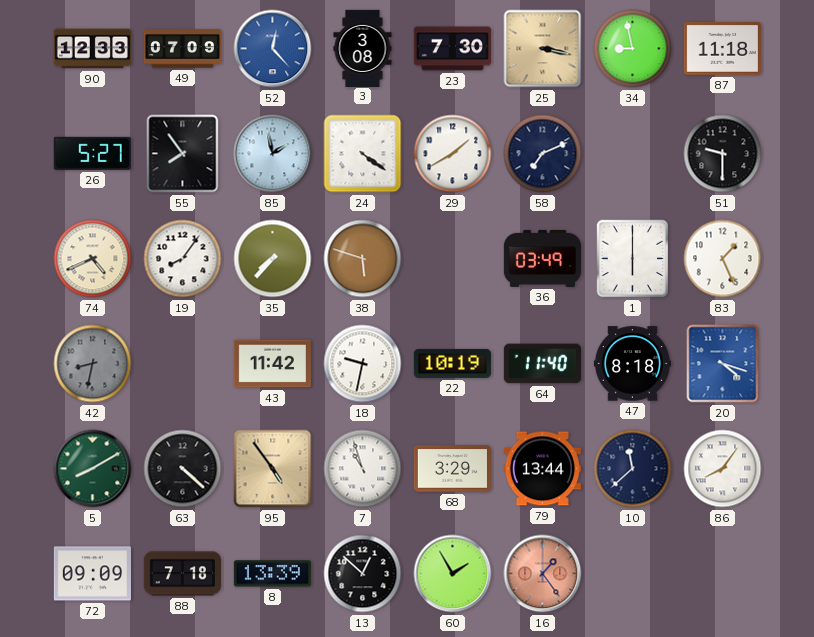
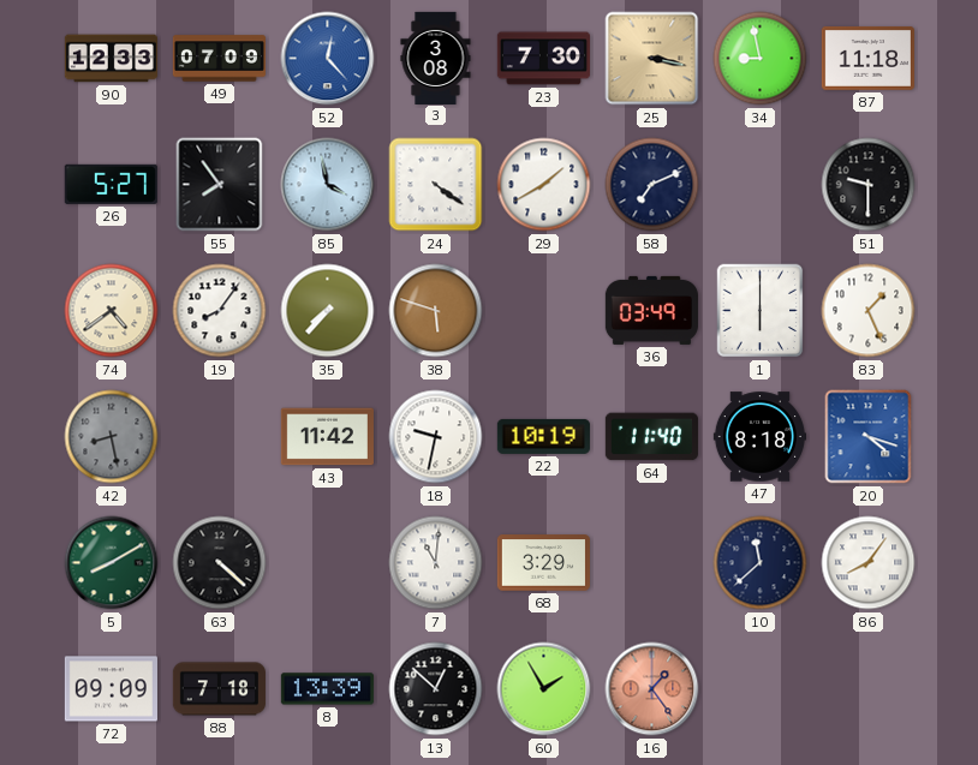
85: 1:58 -> 3:58
74: 4:41 -> 4:39
42: 8:32 -> 8:28
95: 4:54 -> none
7: 10:57 -> 11:01
79: 13:44 -> none
